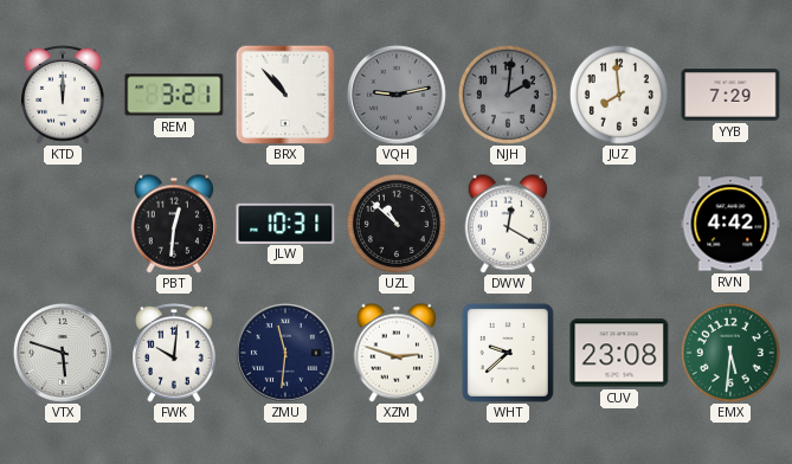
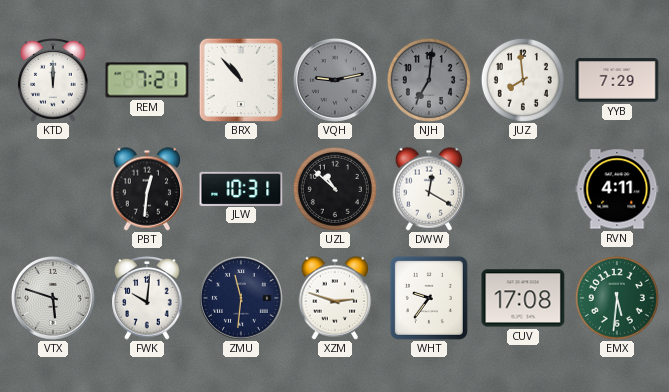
REM: 3:21 -> 7:21
NJH: 2:01 -> 7:01
RVN: 4:42 -> 4:11
WHT: 9:38 -> 9:36
CUV: 23:08 -> 17:08
